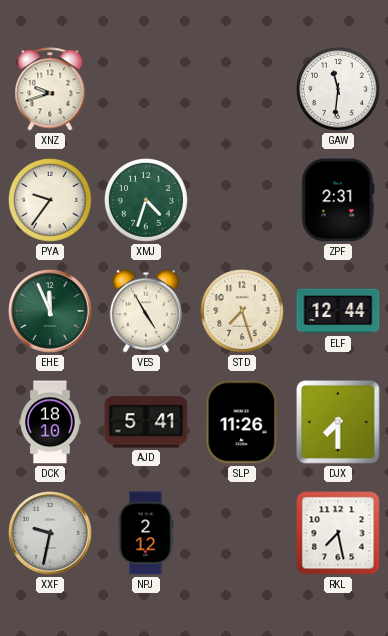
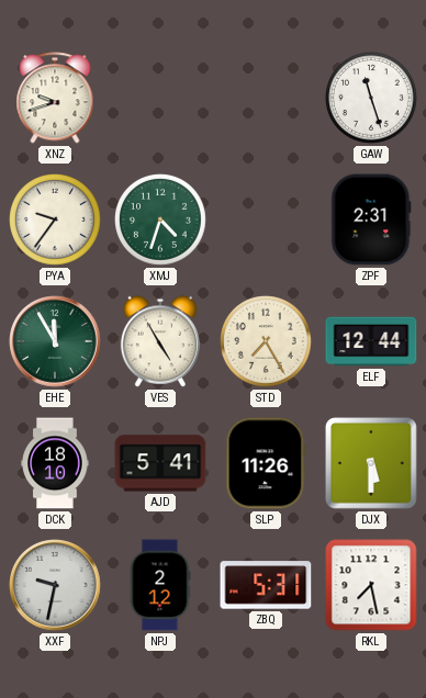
GAW: 11:31 -> 11:27
EHE: 11:56 -> 11:55
STD: 7:27 -> 7:25
DJX: 7:30 -> 5:30
ZBQ: none -> 5:31
